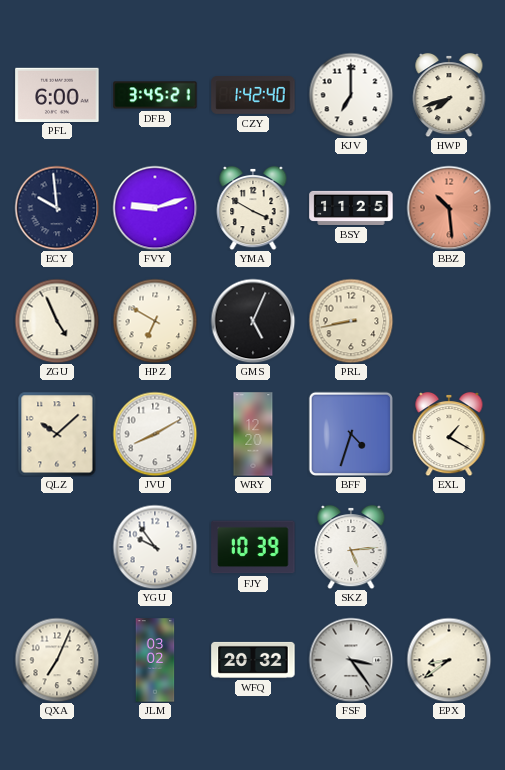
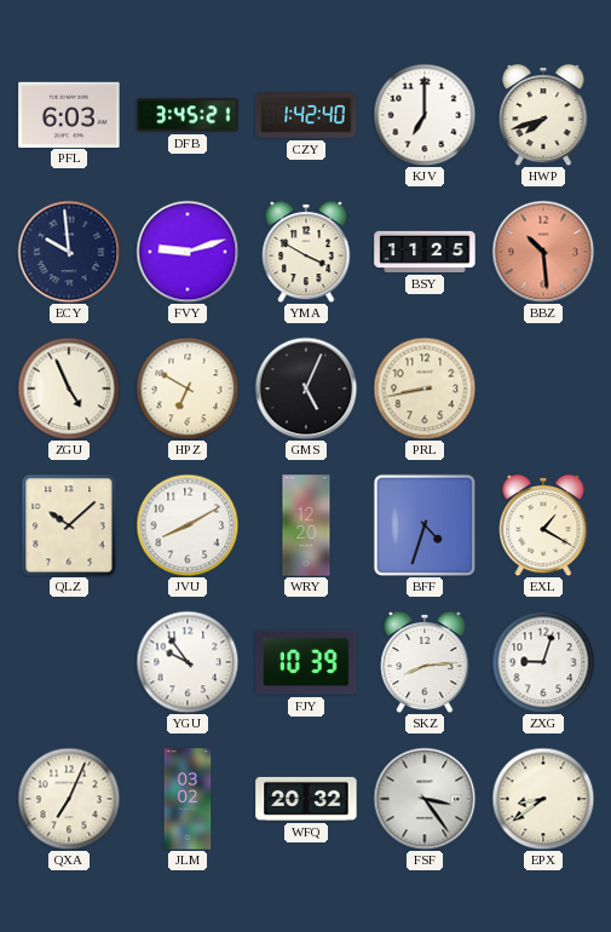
PFL: 6:00 -> 6:03
SKZ: 5:14 -> 8:14
ZXG: none -> 9:03
